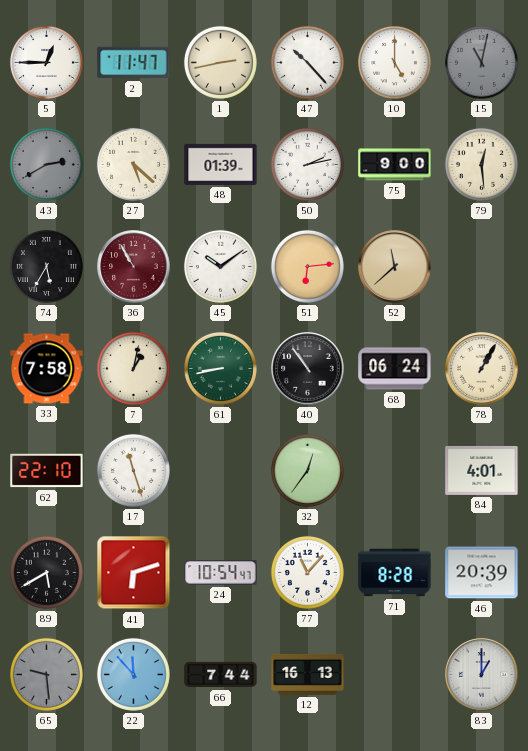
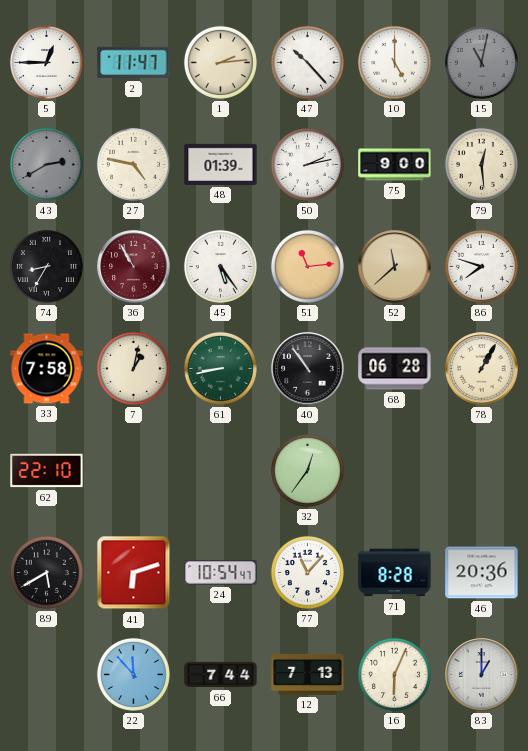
1: 2:43 -> 2:14
27: 5:22 -> 4:47
74: 5:35 -> 8:35
45: 10:09 -> 5:24
51: 6:14 -> 11:14
86: none -> 7:48
68: 06:24 -> 06:28
17: 11:27 -> none
84: 4:01 -> none
46: 20:39 -> 20:36
65: 9:29 -> none
12: 16:13 -> 7:13
16: none -> 6:04
